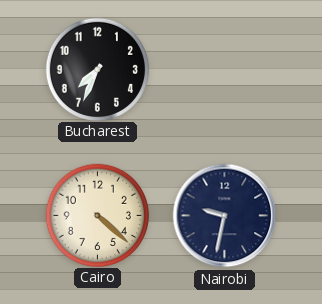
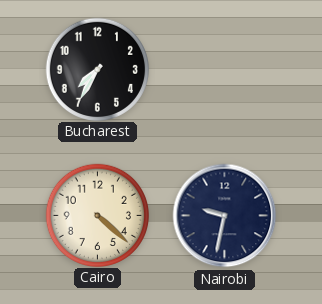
Bucharest: 7:34 -> 7:35
